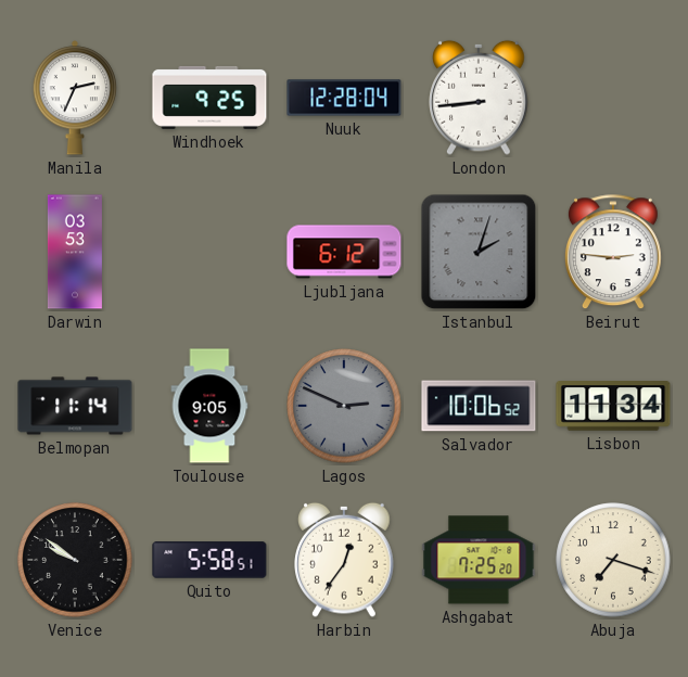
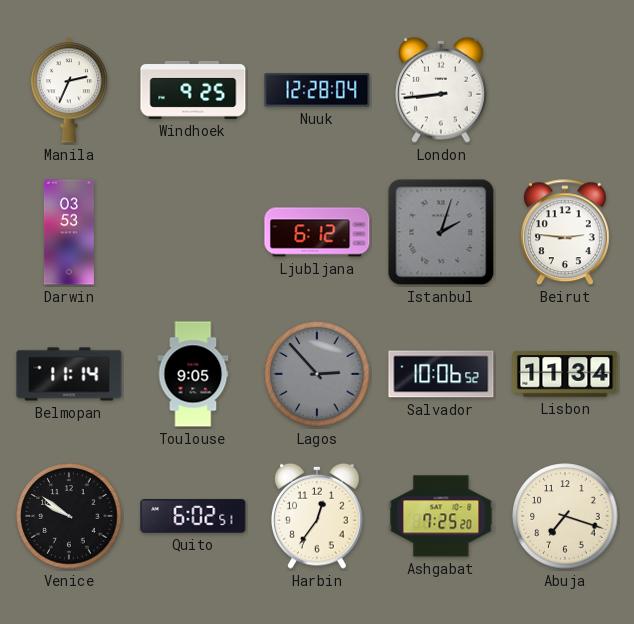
Lagos: 2:49 -> 2:53
Quito: 5:58 -> 6:02
